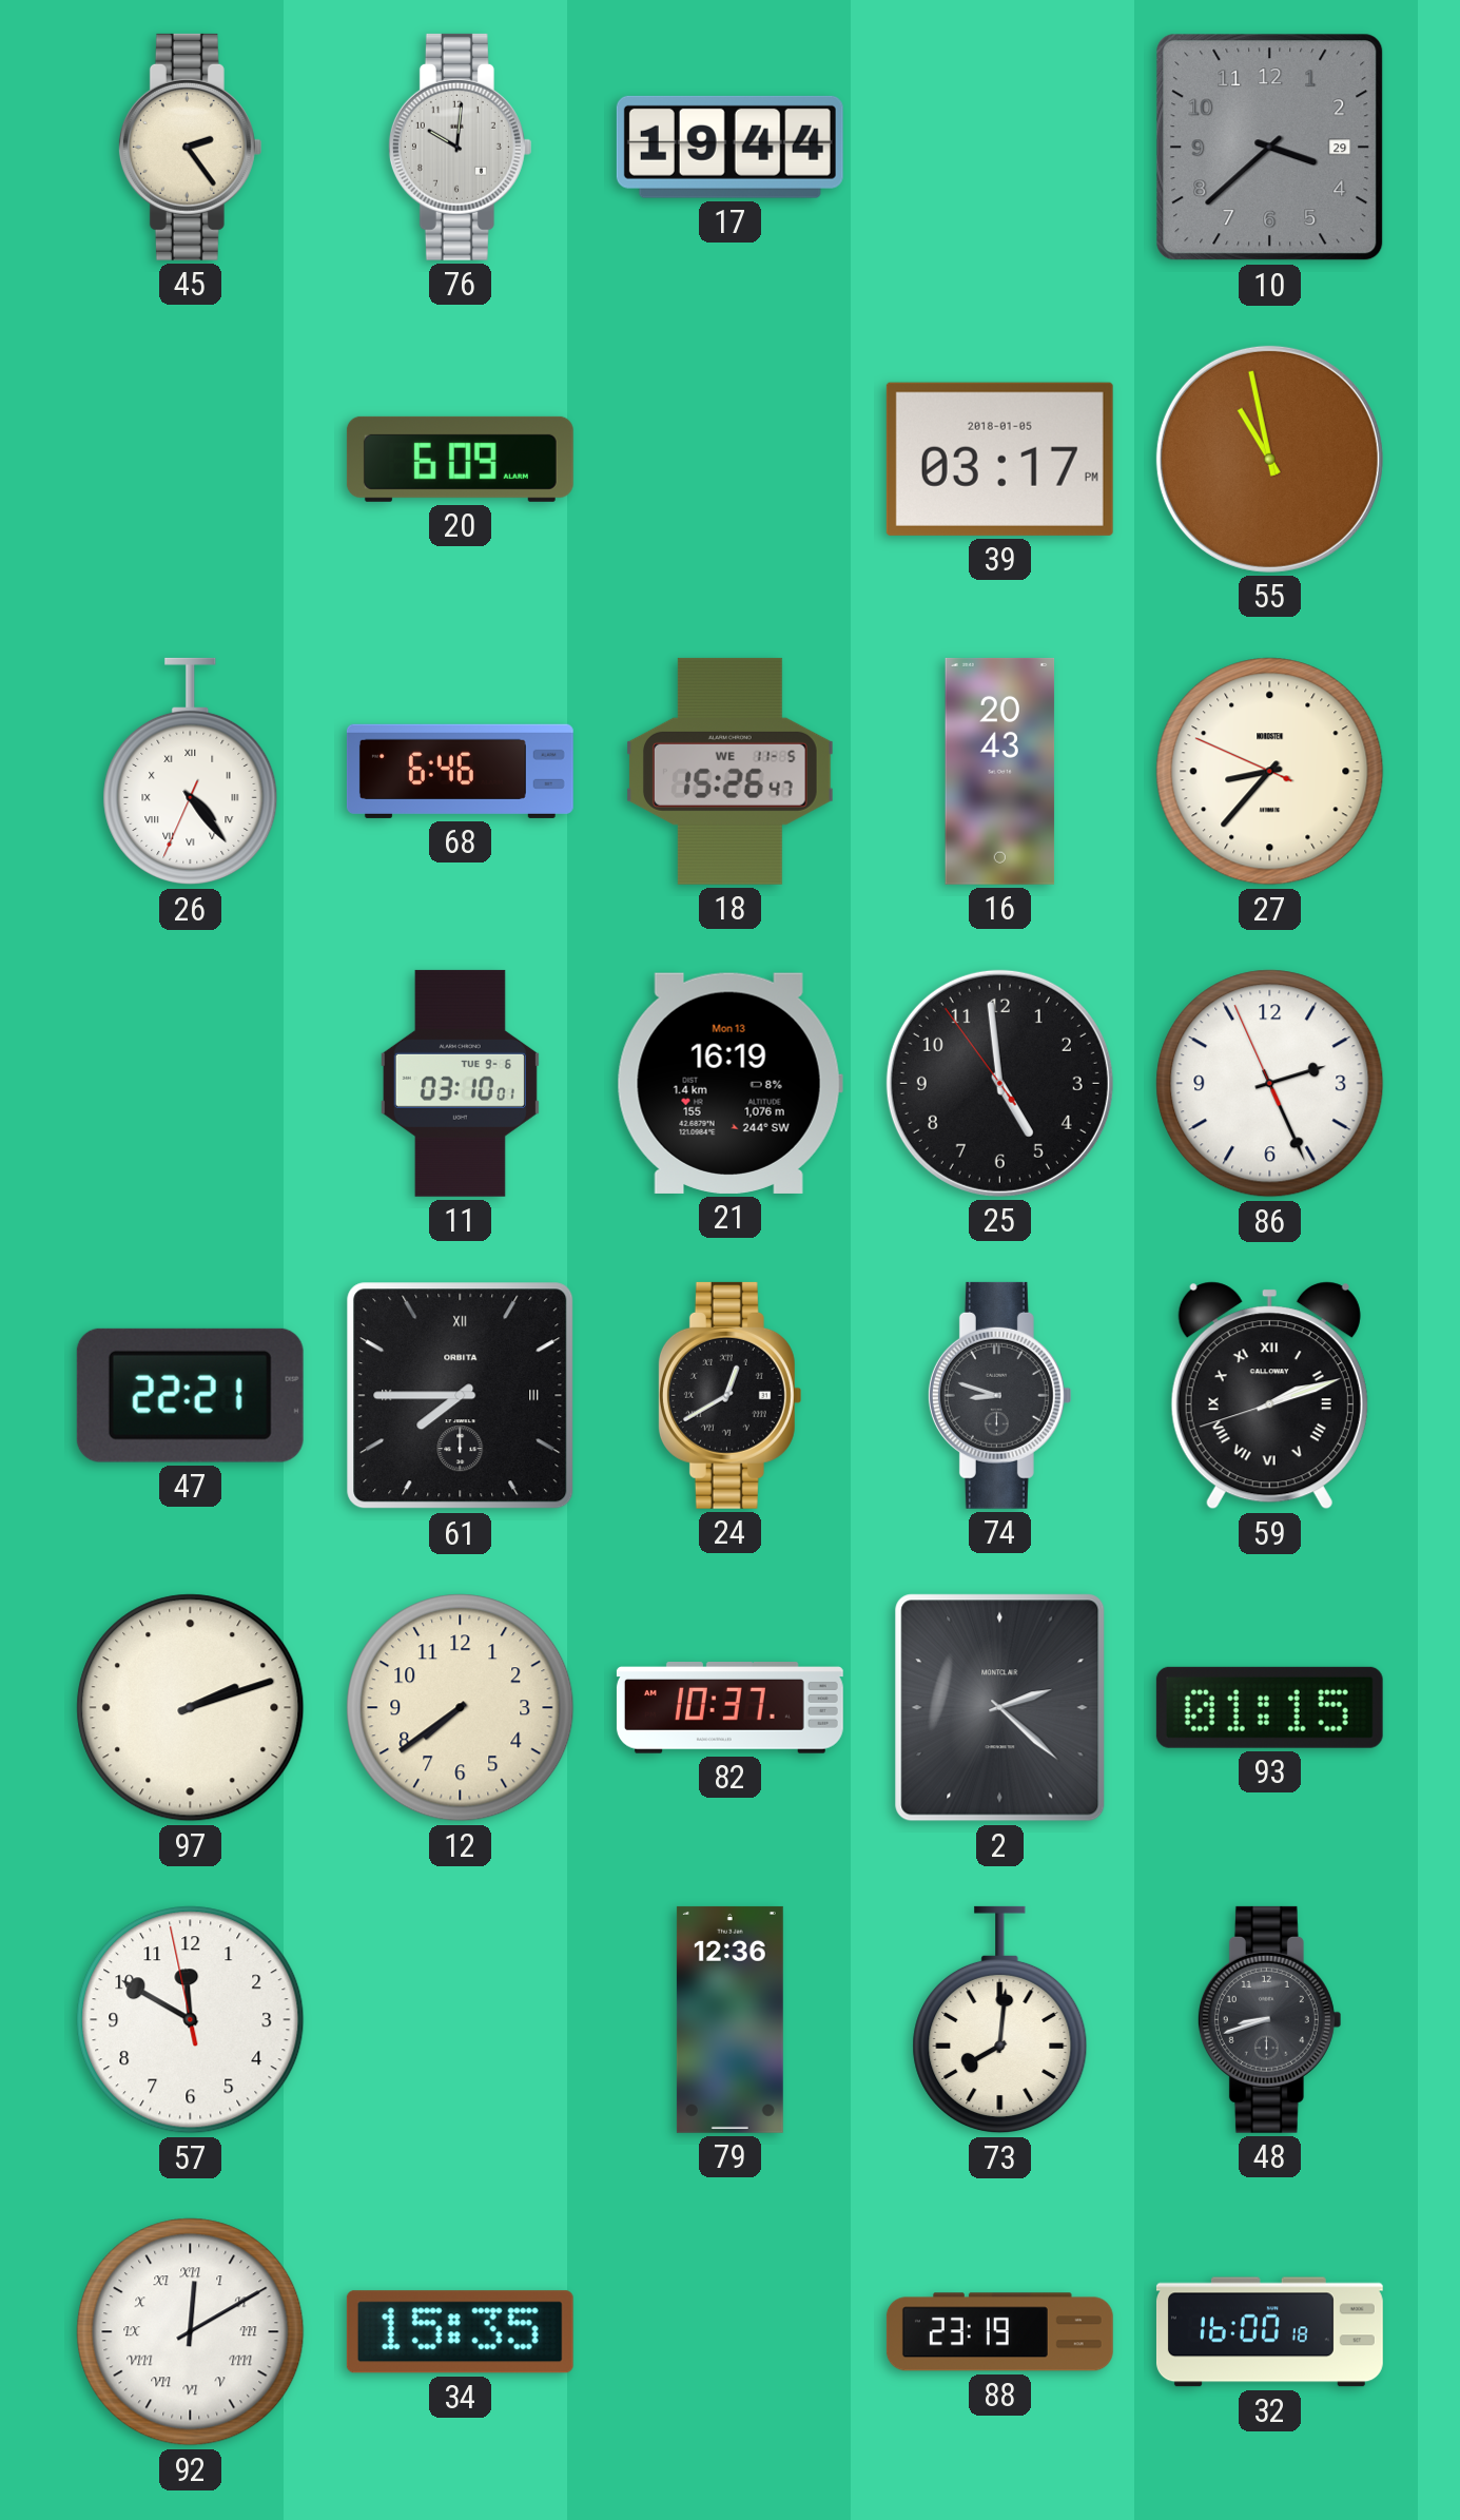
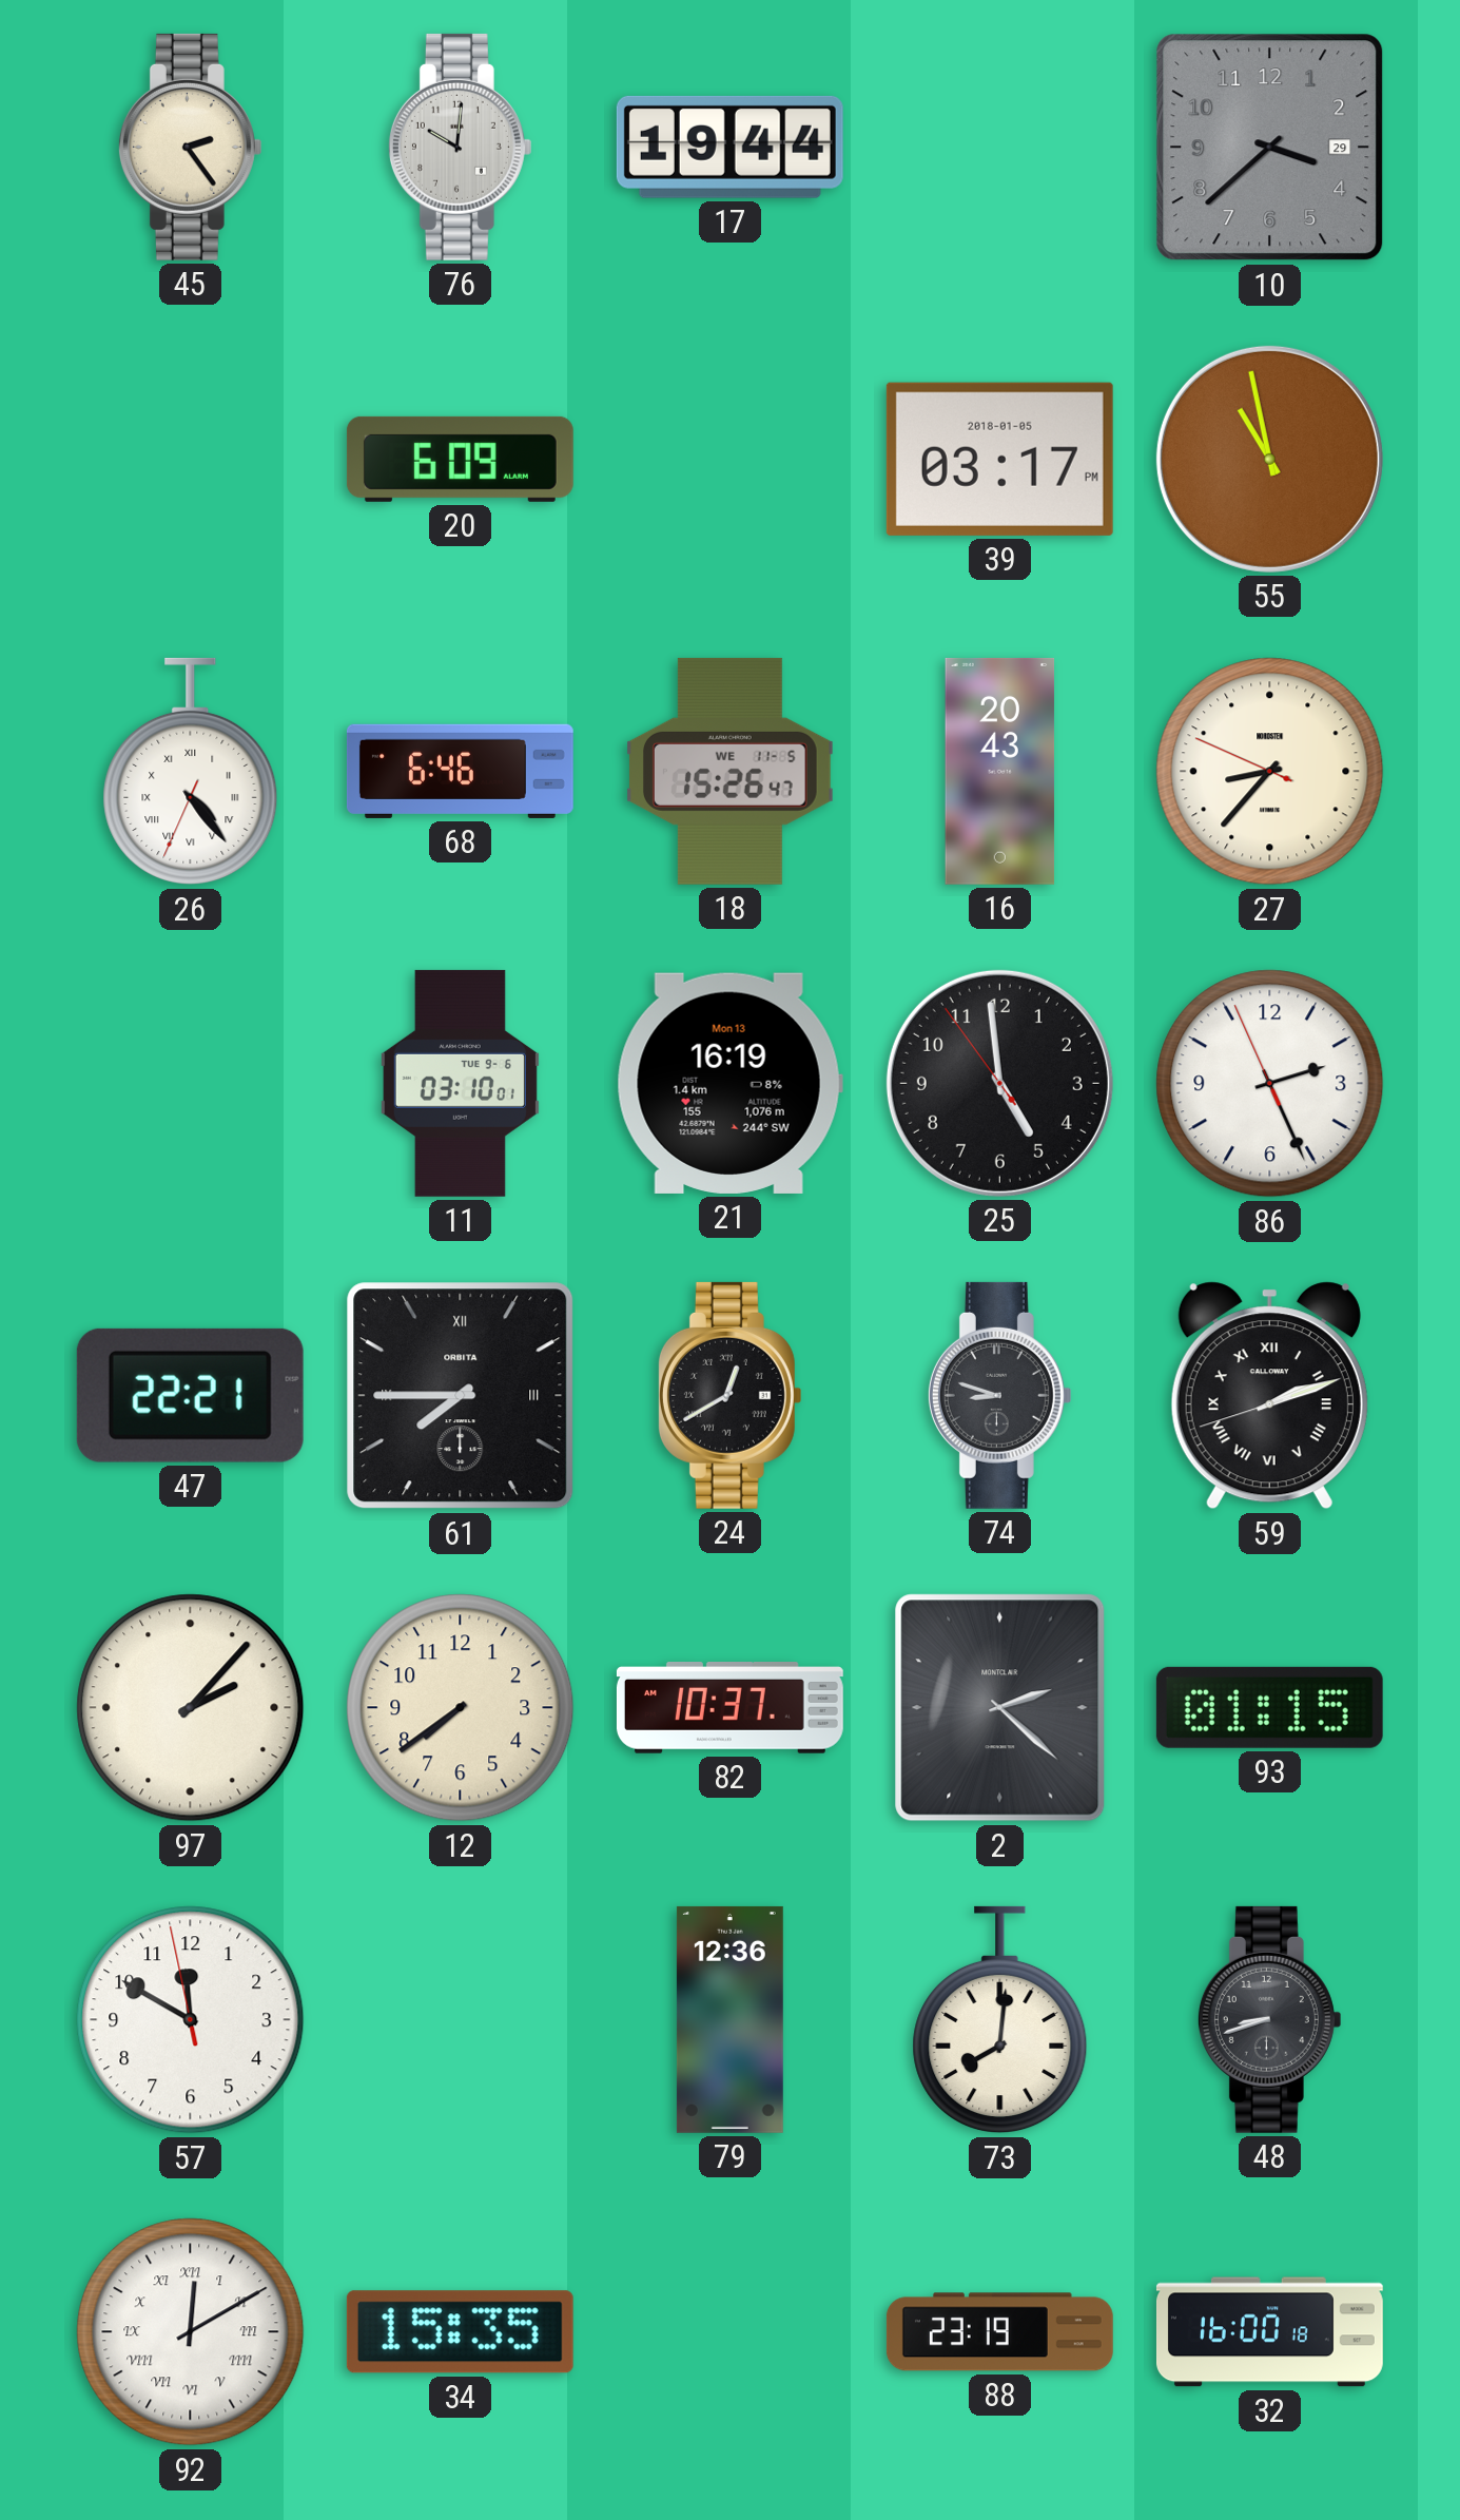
97: 2:12 -> 2:07
